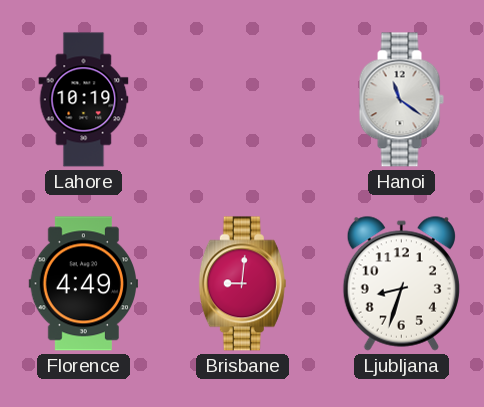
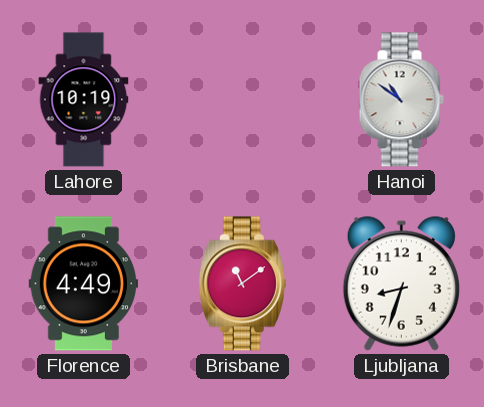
Hanoi: 11:21 -> 10:51
Brisbane: 9:01 -> 11:09
